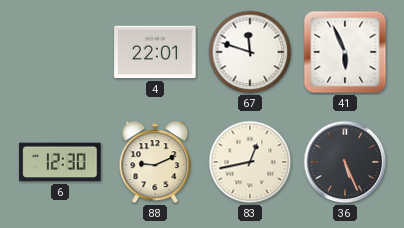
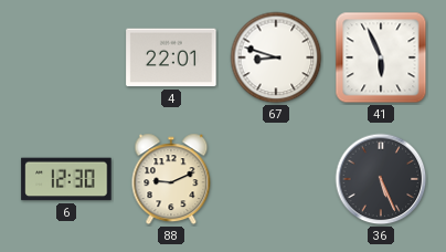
67: 11:48 -> 8:48
83: 12:43 -> none
